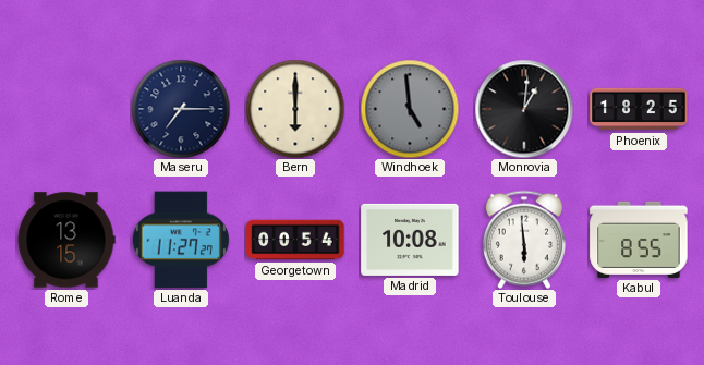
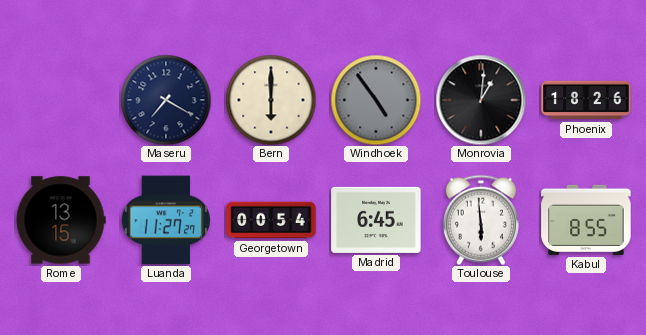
Maseru: 7:15 -> 7:20
Windhoek: 4:59 -> 4:54
Phoenix: 18:25 -> 18:26
Madrid: 10:08 -> 6:45
